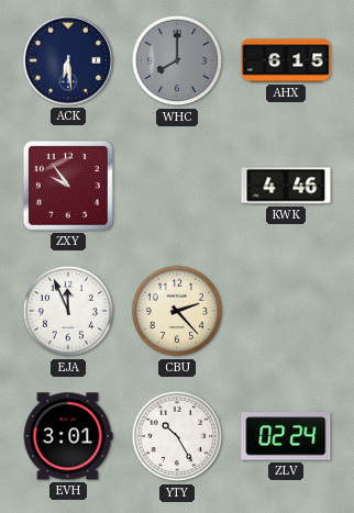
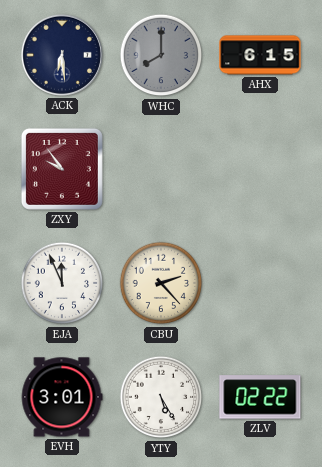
KWK: 4:46 -> none
YTY: 10:25 -> 5:25
ZLV: 02:24 -> 02:22
